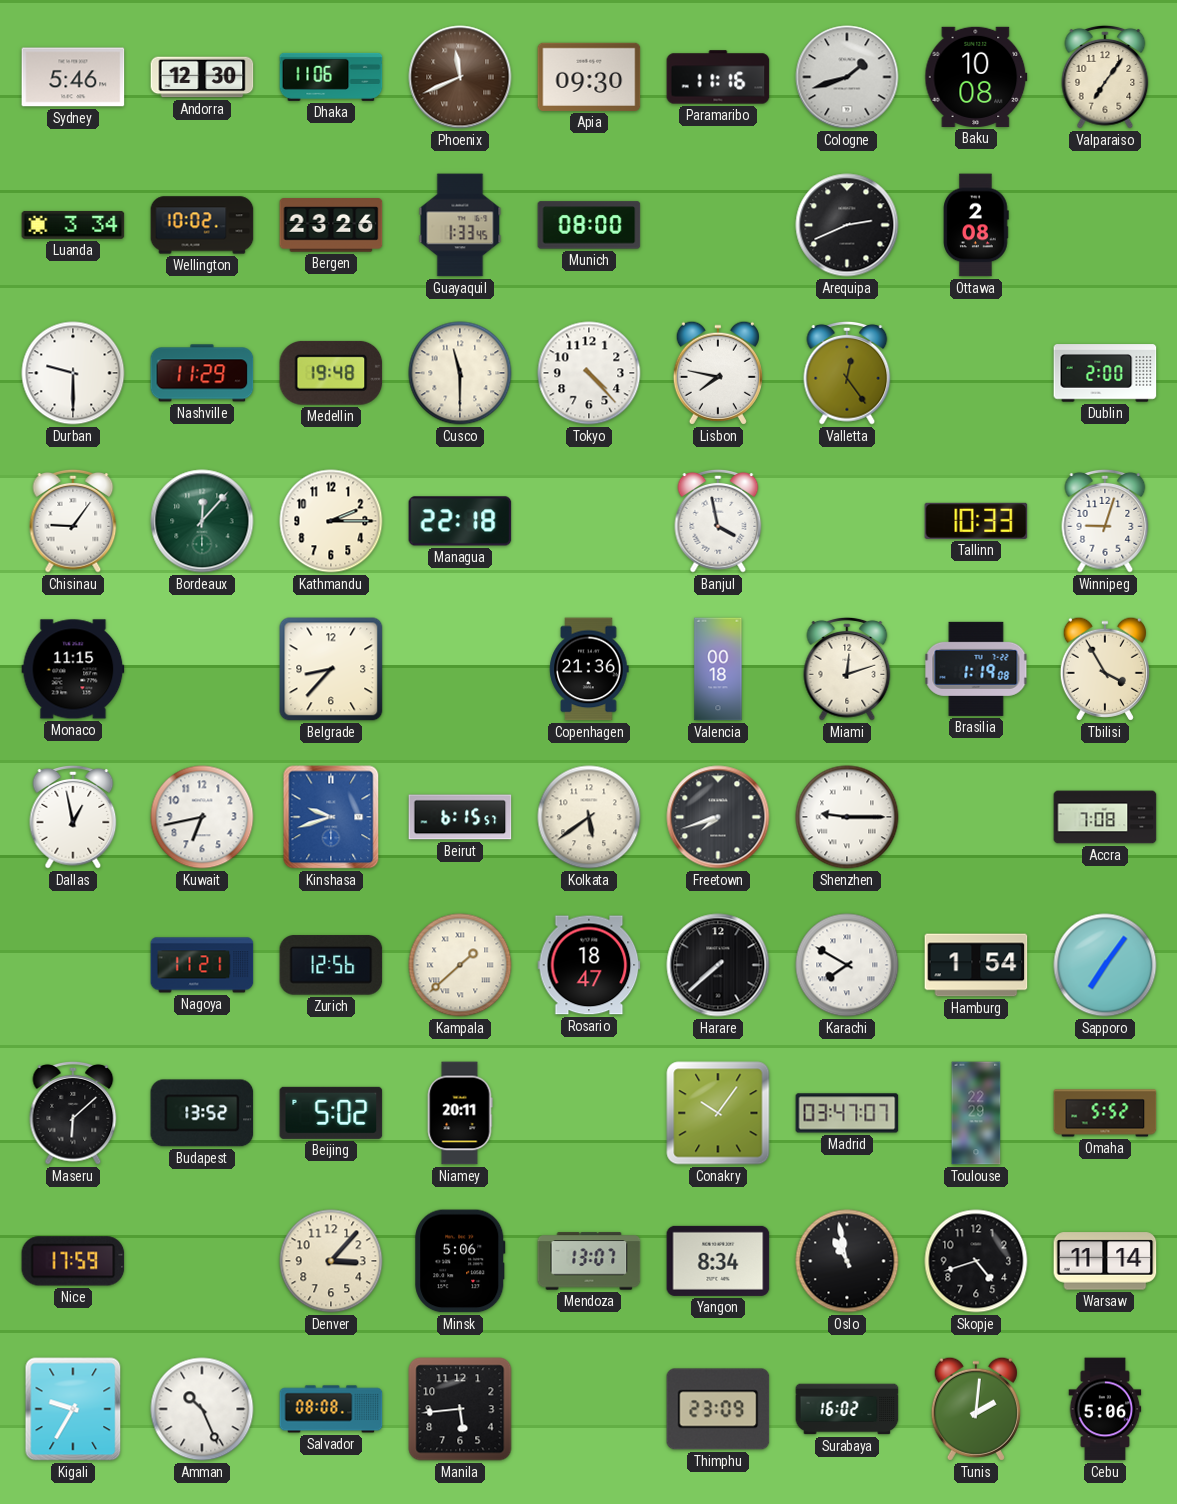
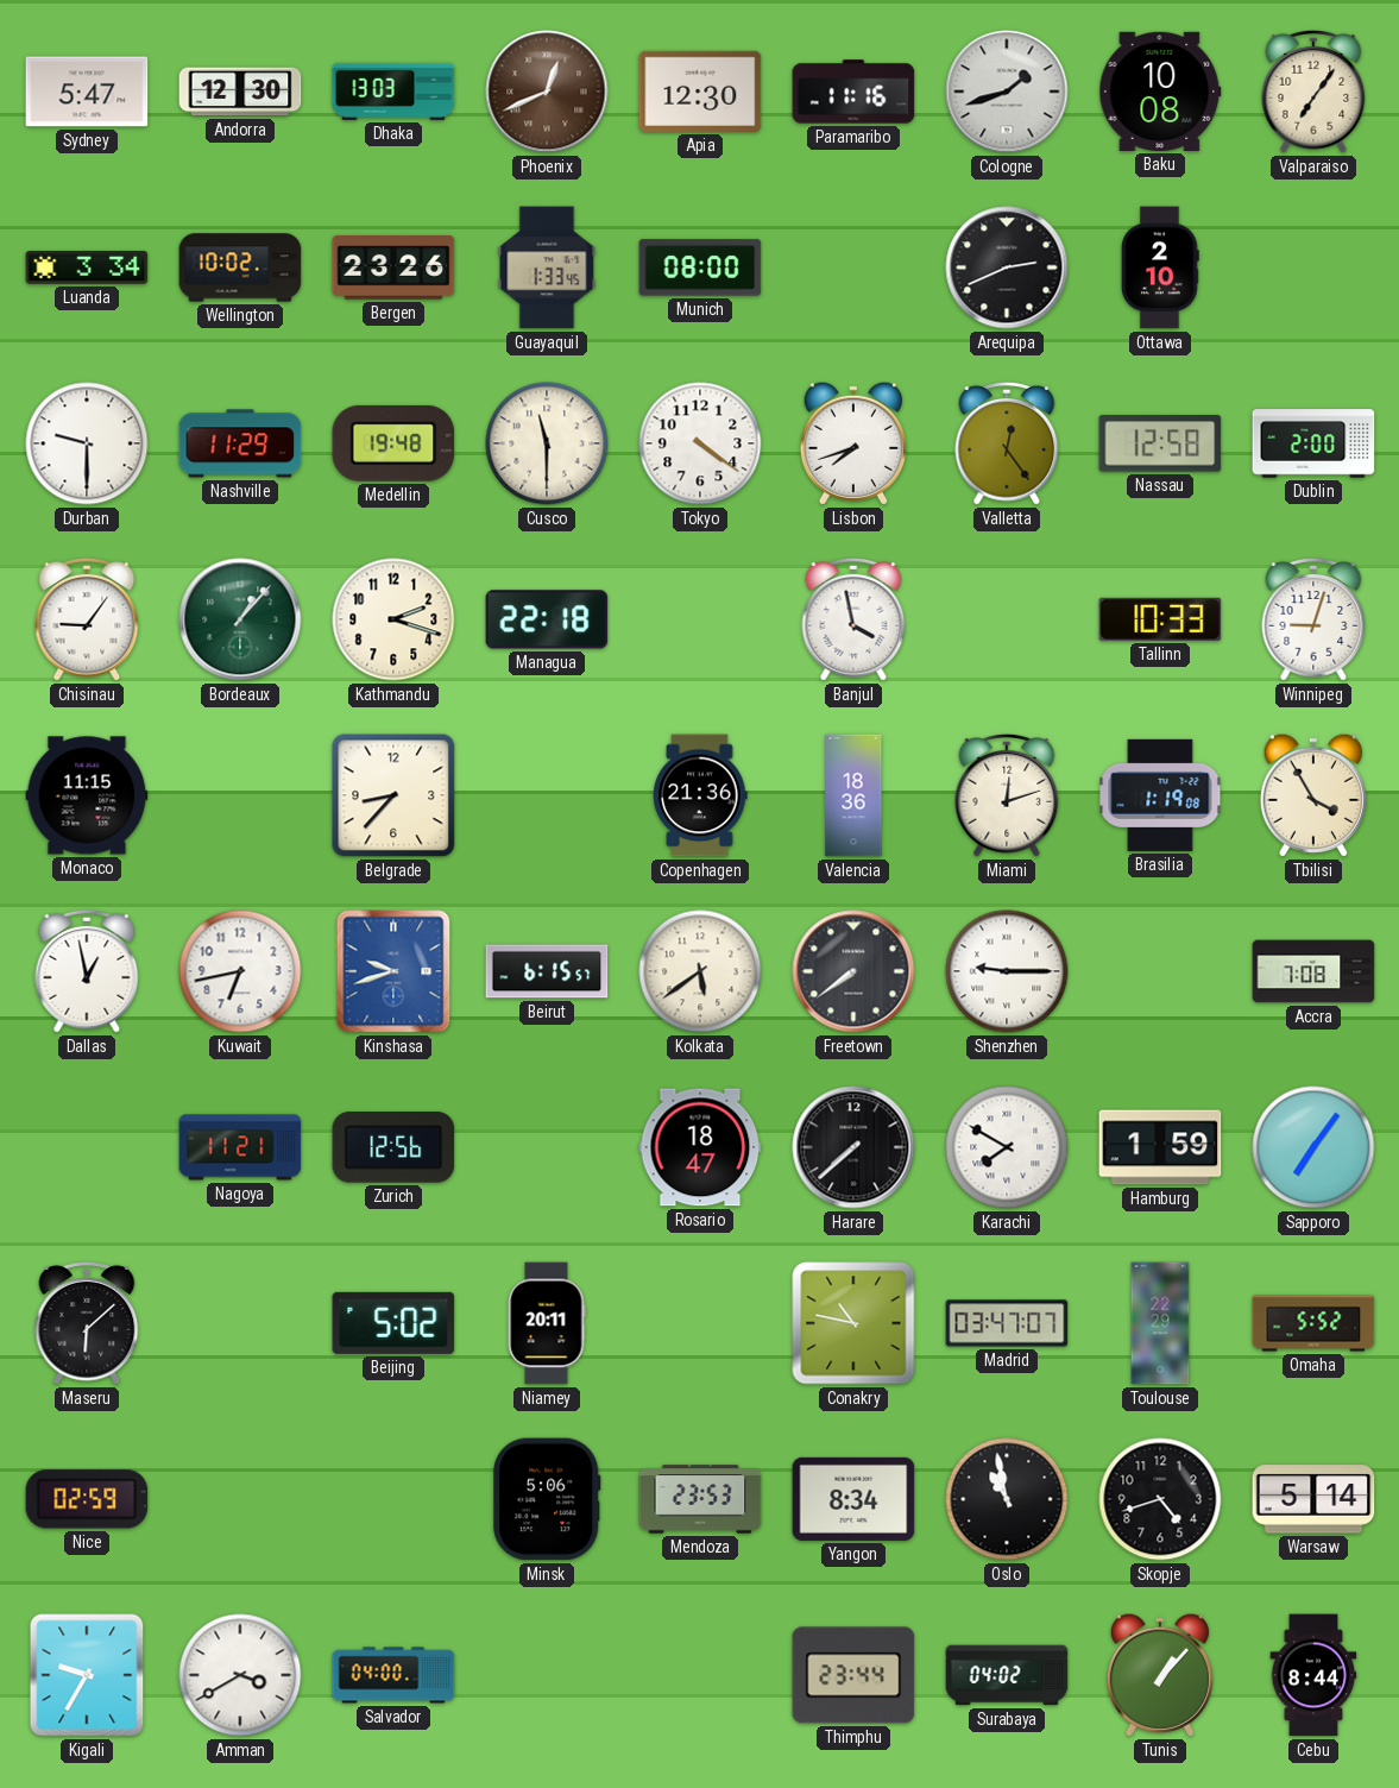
Sydney: 5:46 -> 5:47
Dhaka: 11:06 -> 13:03
Phoenix: 11:41 -> 12:41
Apia: 09:30 -> 12:30
Ottawa: 2:08 -> 2:10
Tokyo: 4:23 -> 4:21
Lisbon: 7:47 -> 7:42
Nassau: none -> 12:58
Bordeaux: 12:07 -> 1:07
Kathmandu: 2:15 -> 2:18
Valencia: 00:18 -> 18:36
Freetown: 7:42 -> 7:39
Kampala: 1:38 -> none
Hamburg: 1:54 -> 1:59
Budapest: 13:52 -> none
Conakry: 10:06 -> 10:47
Nice: 17:59 -> 02:59
Denver: 3:07 -> none
Mendoza: 13:07 -> 23:53
Warsaw: 11:14 -> 5:14
Amman: 10:26 -> 3:40
Salvador: 08:08 -> 04:00
Manila: 5:44 -> none
Thimphu: 23:09 -> 23:44
Surabaya: 16:02 -> 04:02
Tunis: 2:01 -> 1:07
Cebu: 5:06 -> 8:44
